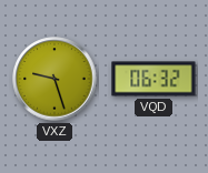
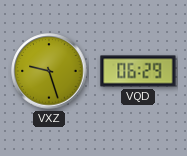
VQD: 06:32 -> 06:29
